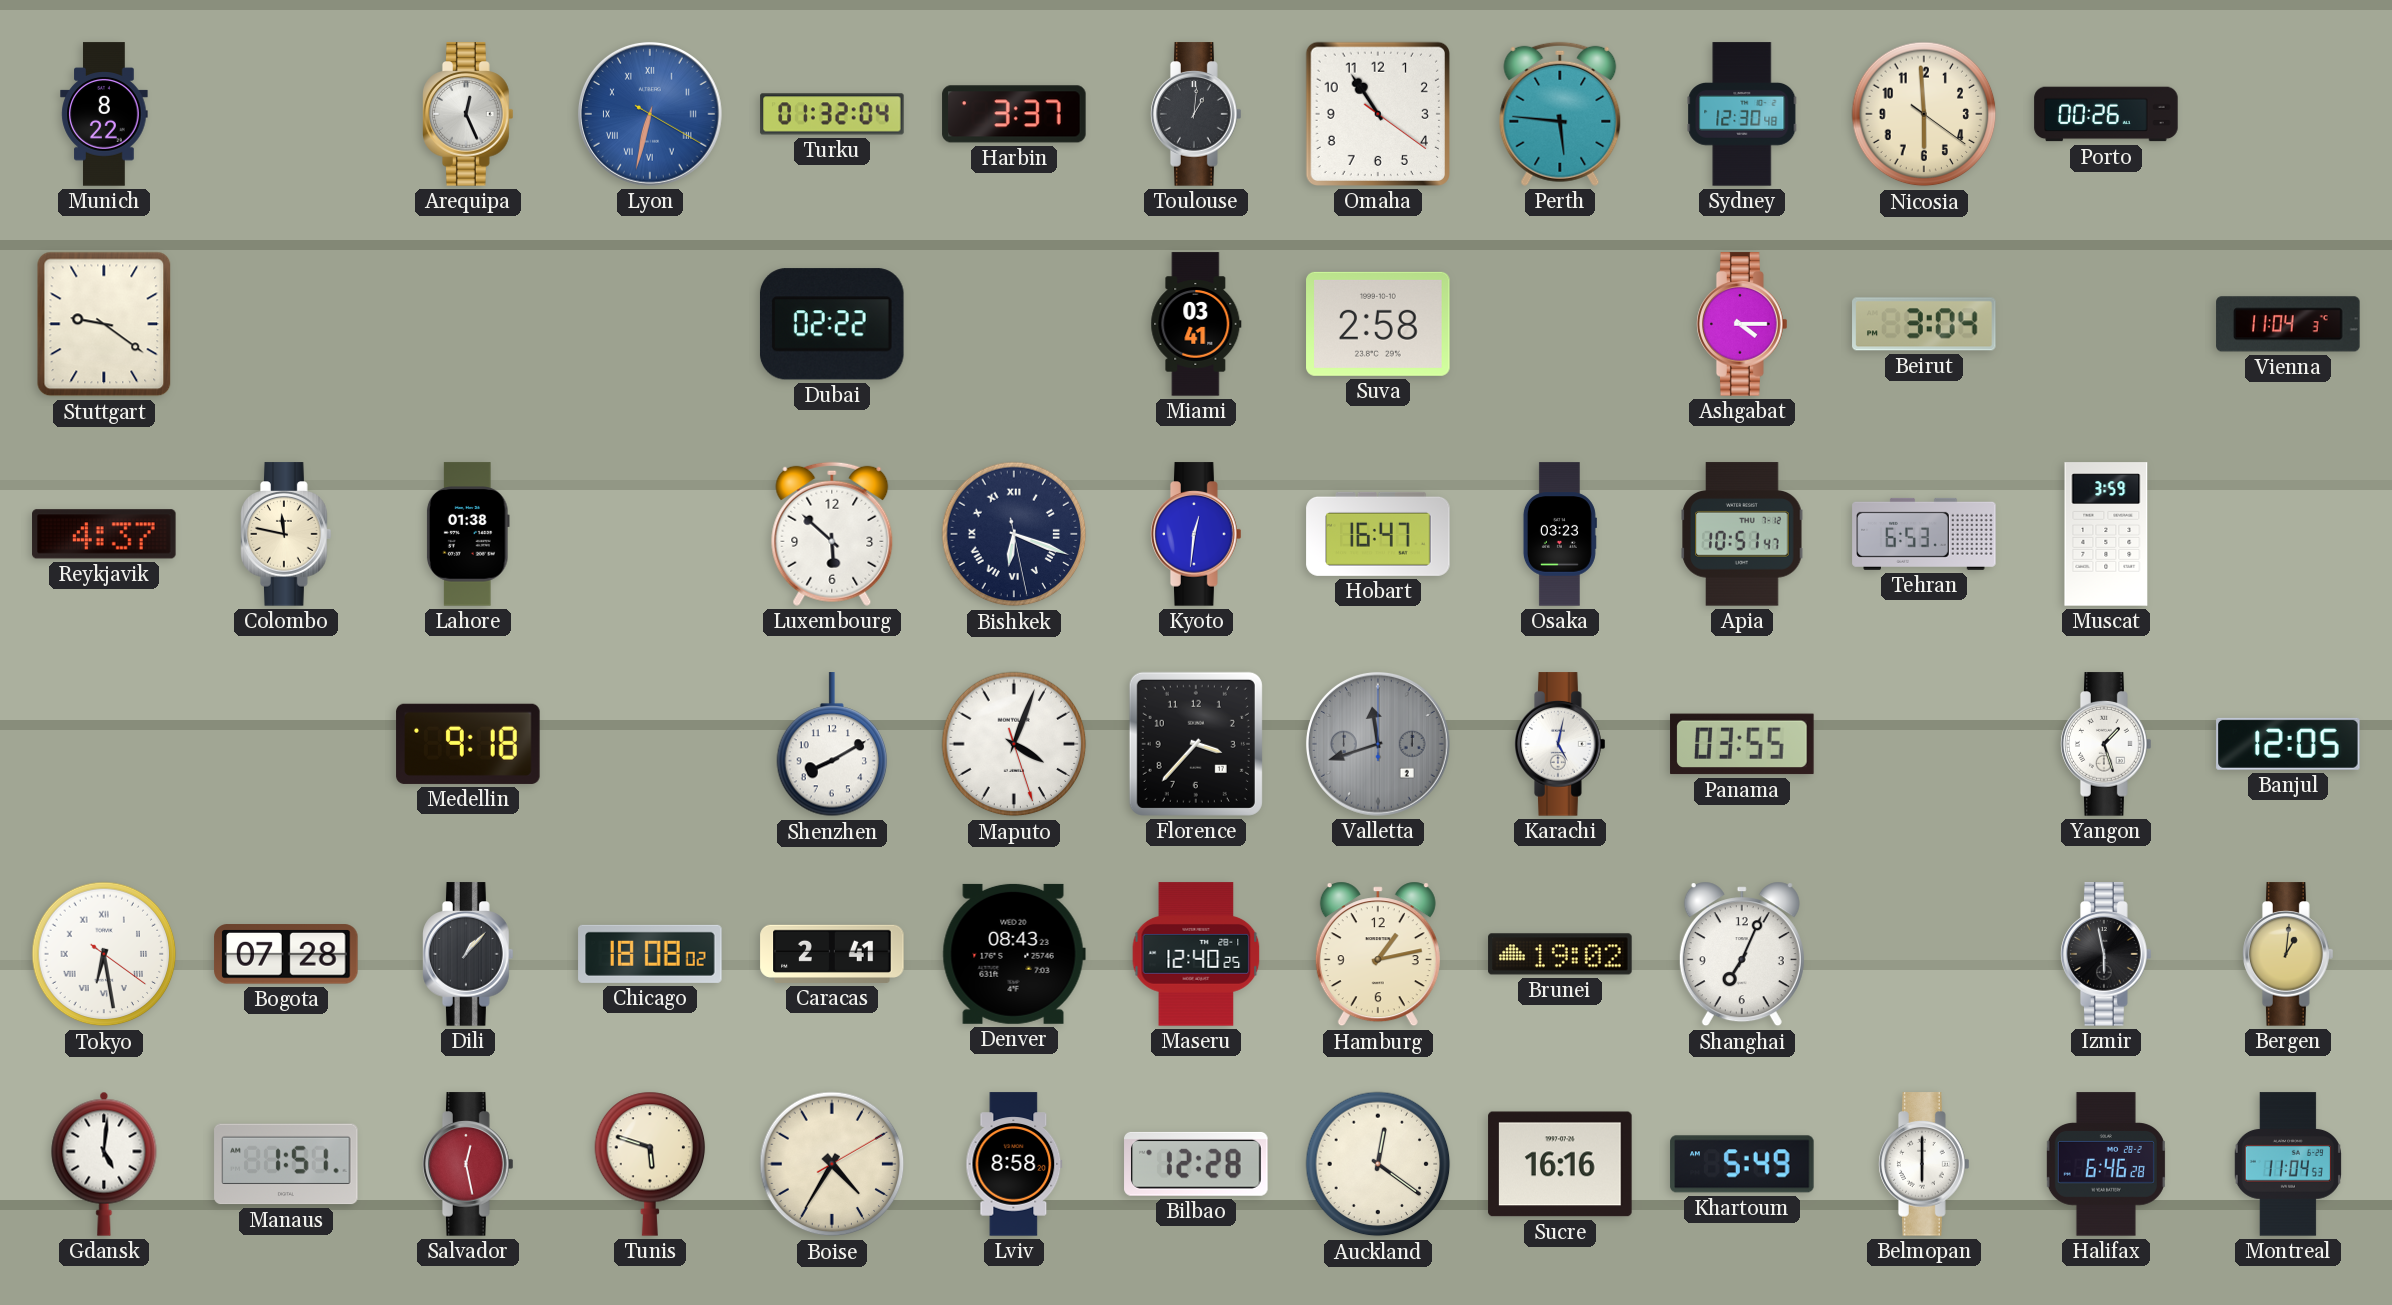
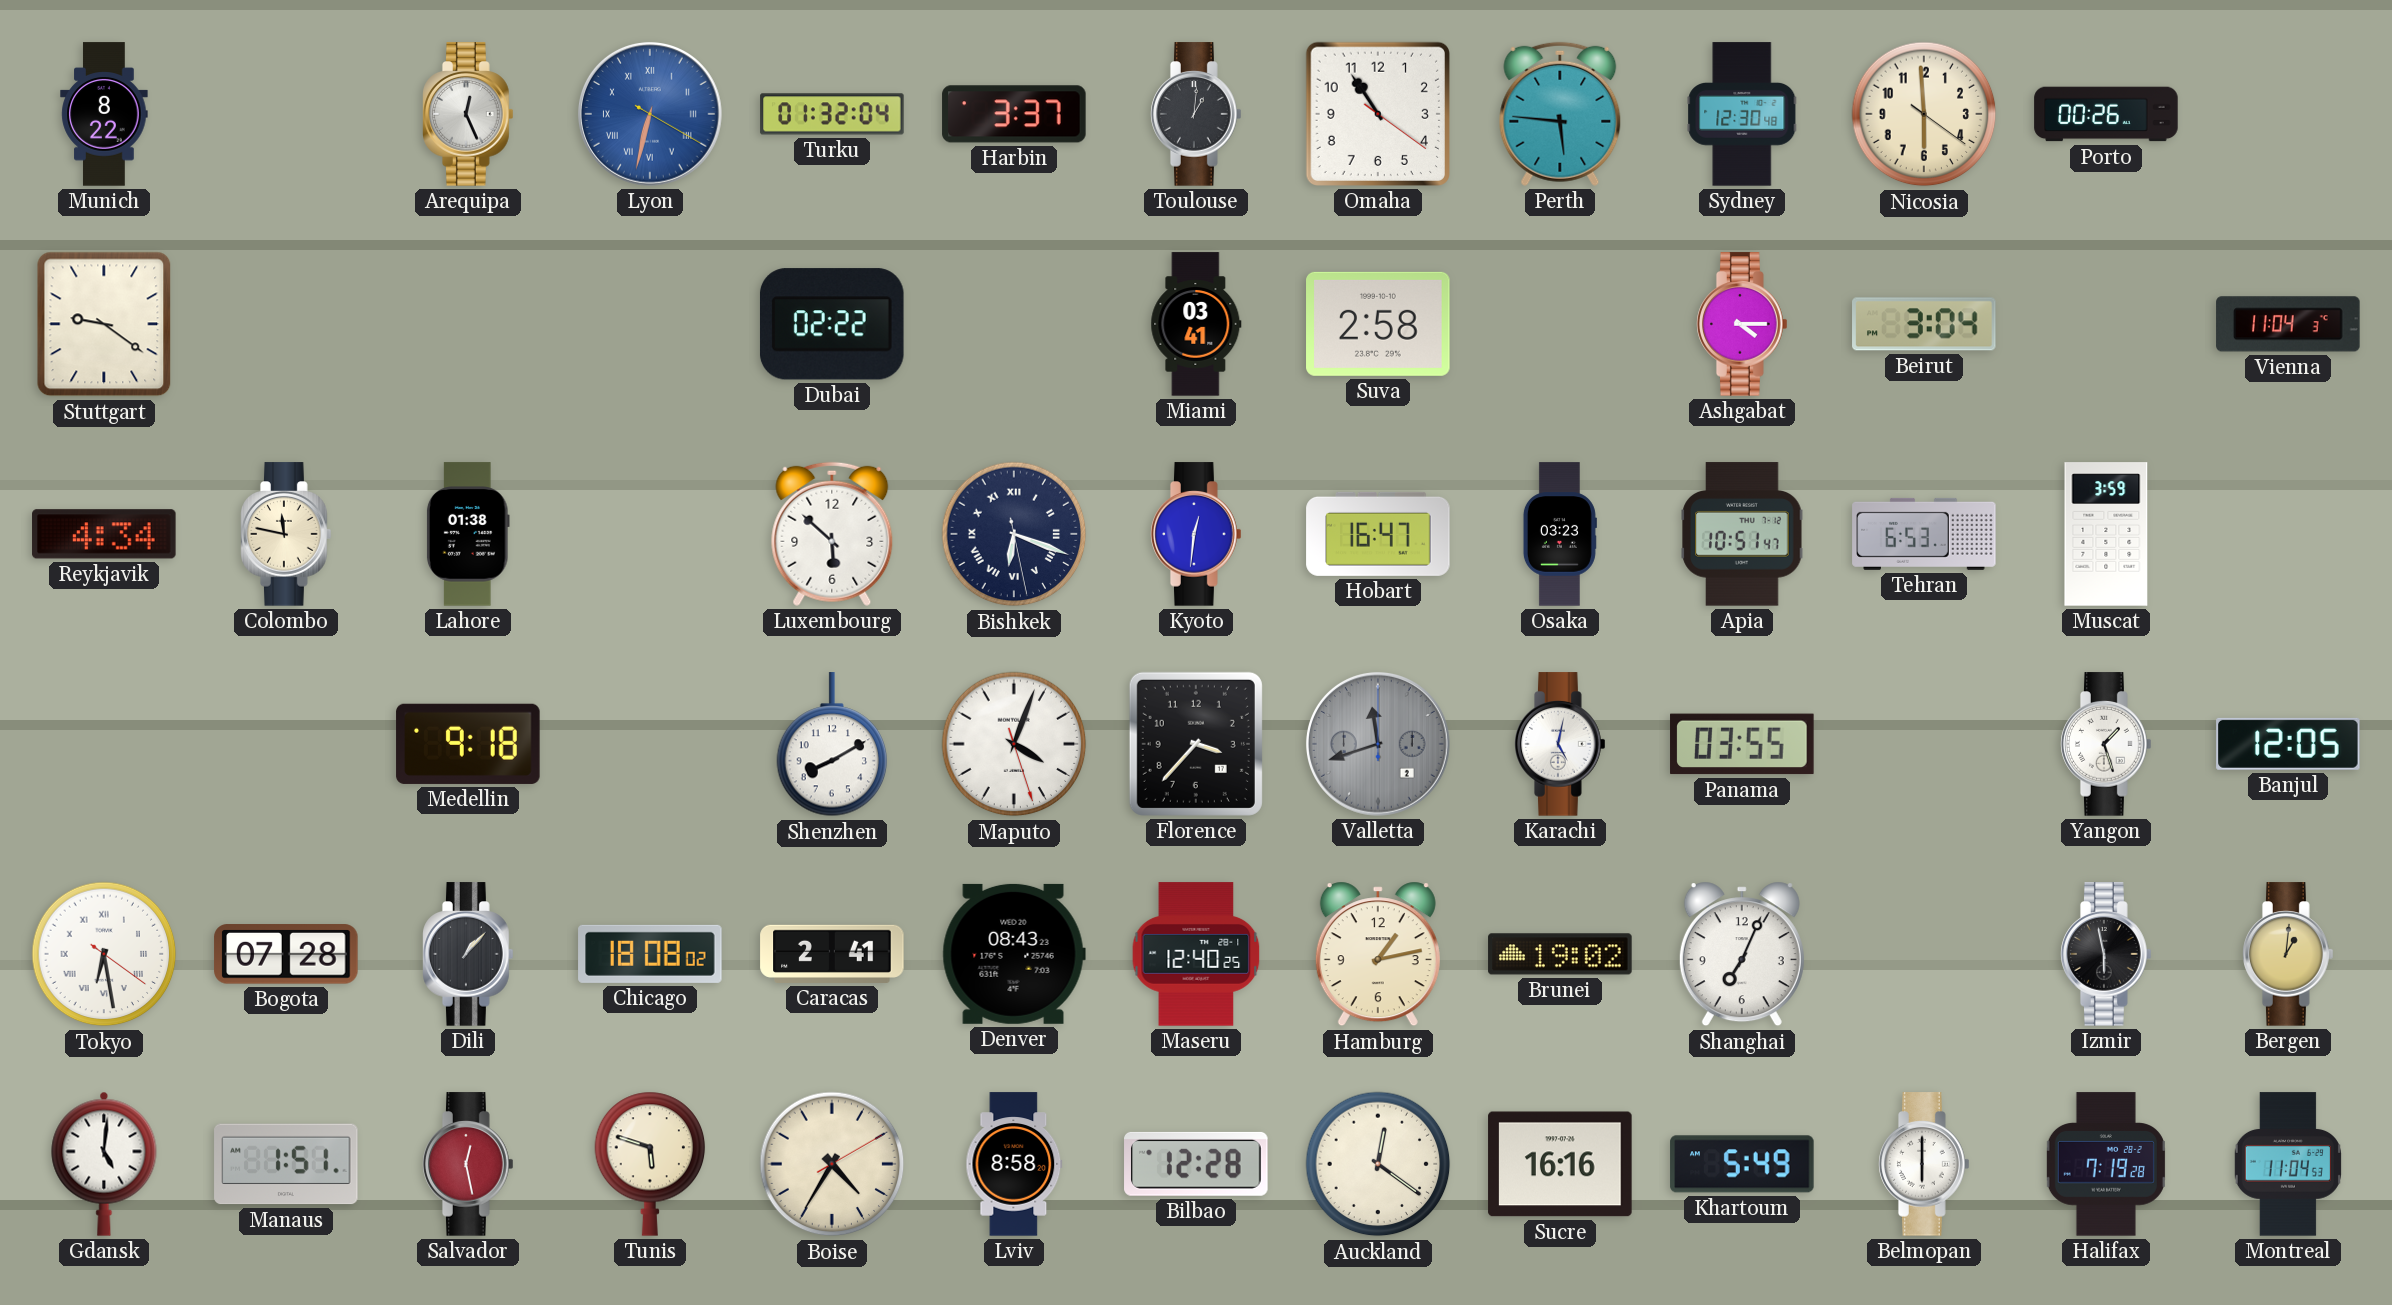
Reykjavik: 4:37 -> 4:34
Halifax: 6:46 -> 7:19
